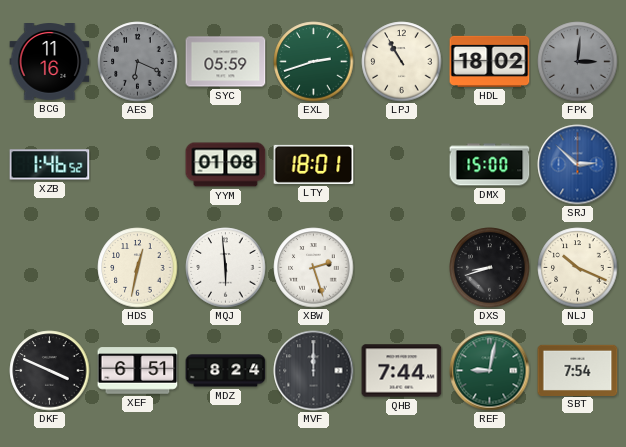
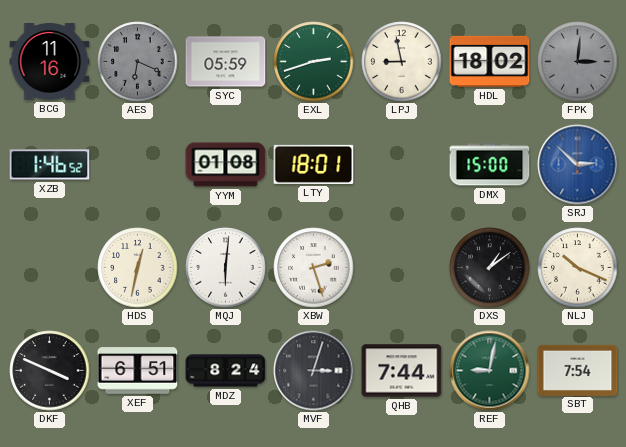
LPJ: 10:55 -> 8:58
MQJ: 5:59 -> 6:01
DXS: 8:42 -> 1:09
MVF: 12:00 -> 3:03
